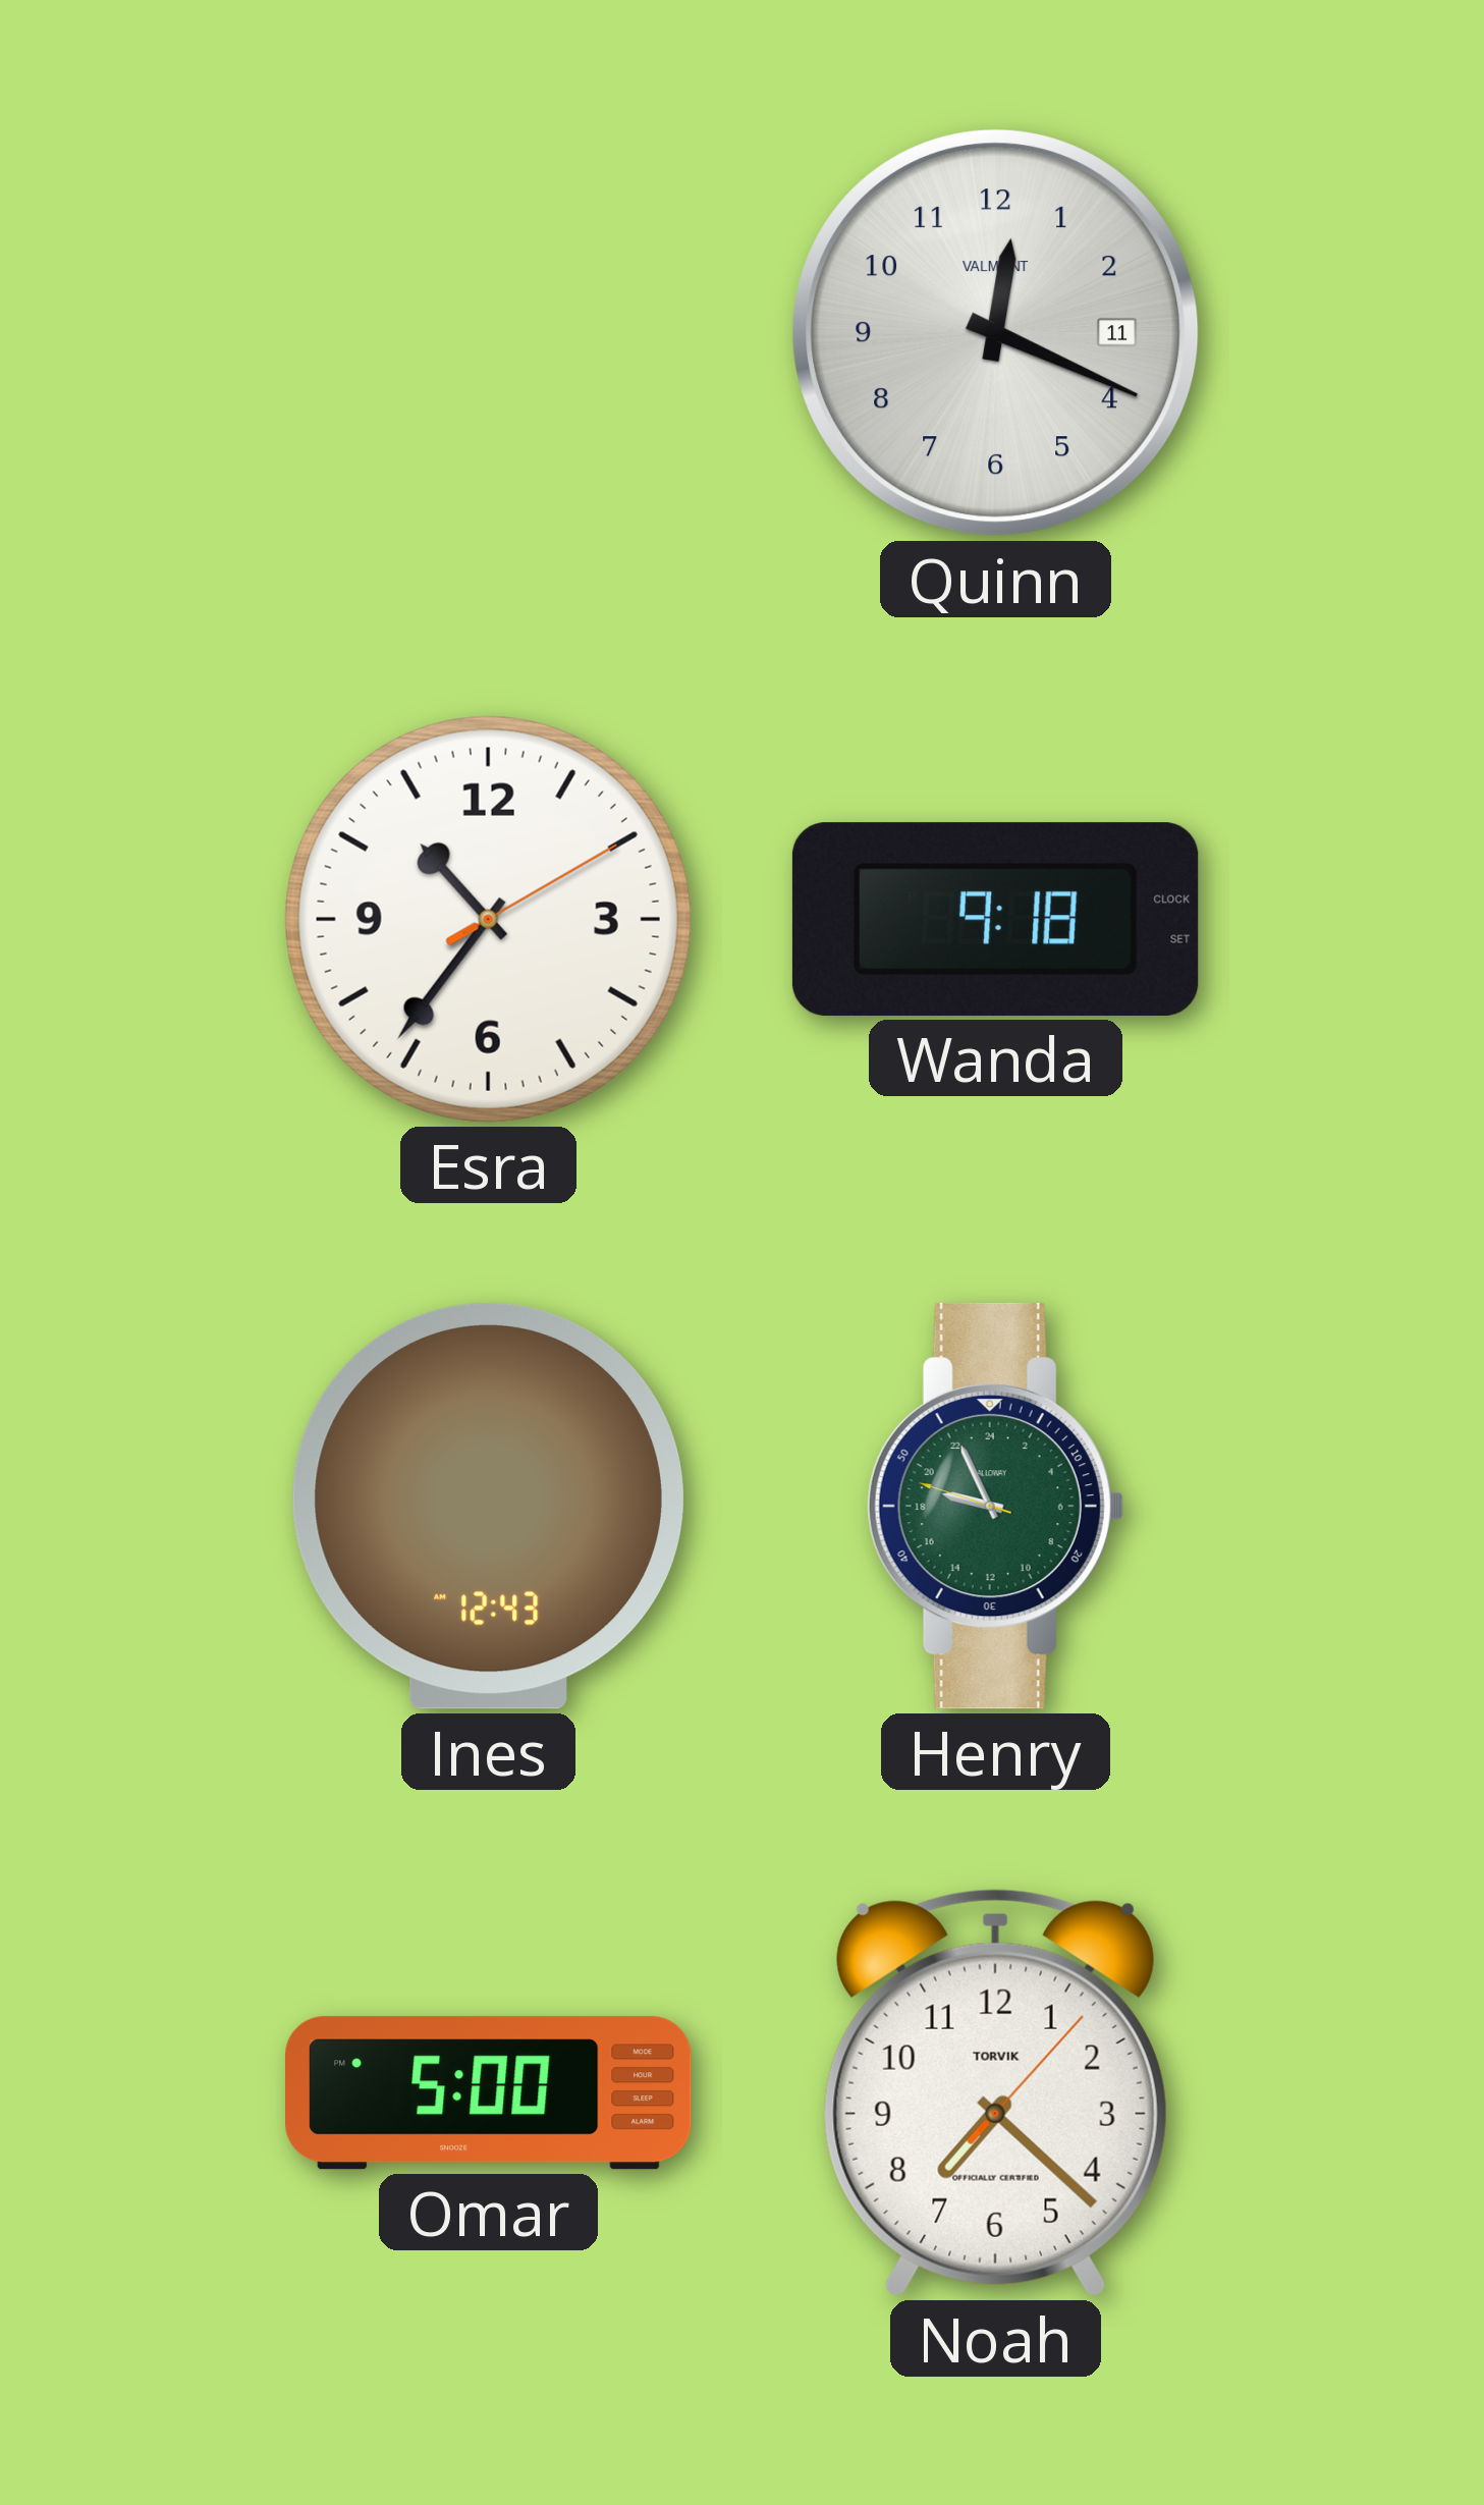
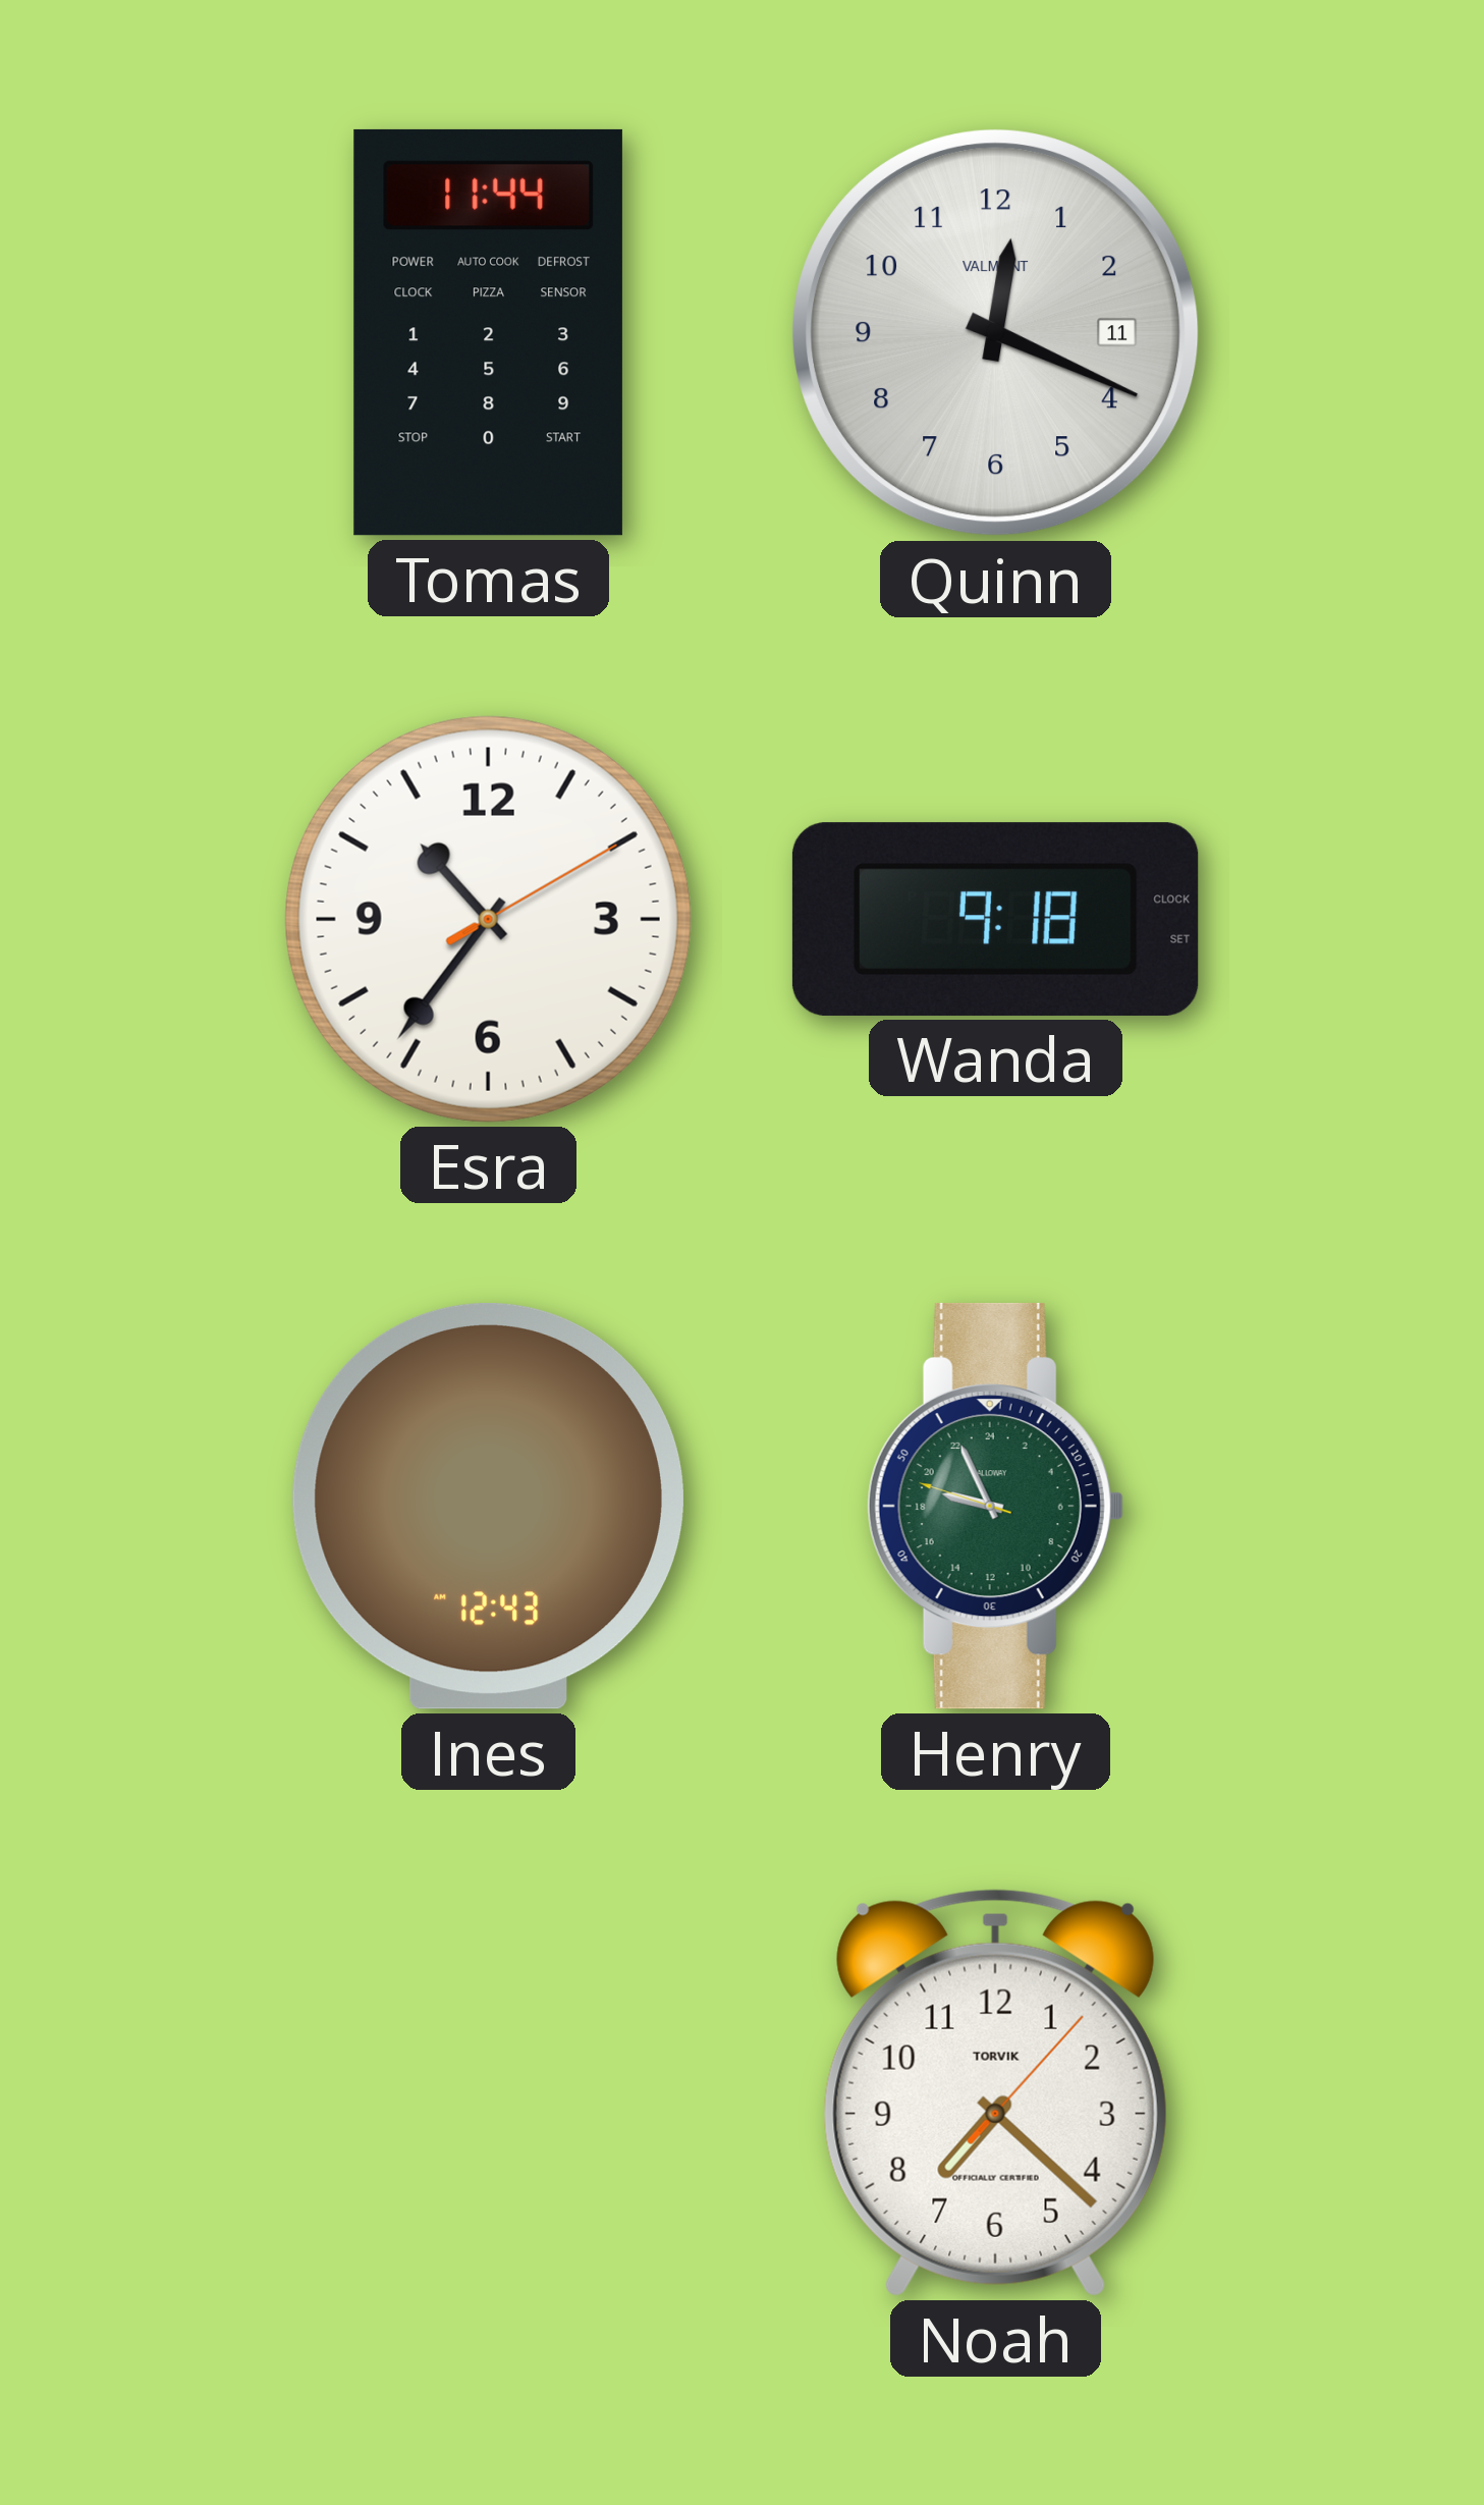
Tomas: none -> 11:44
Omar: 5:00 -> none
